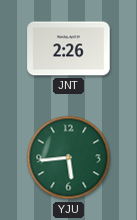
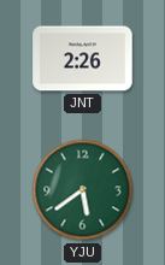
YJU: 5:44 -> 5:39
